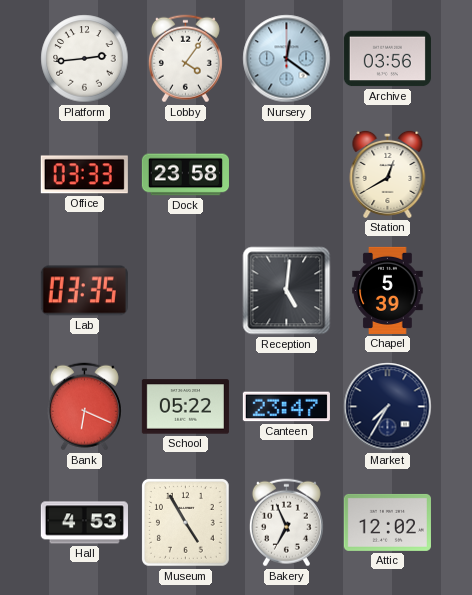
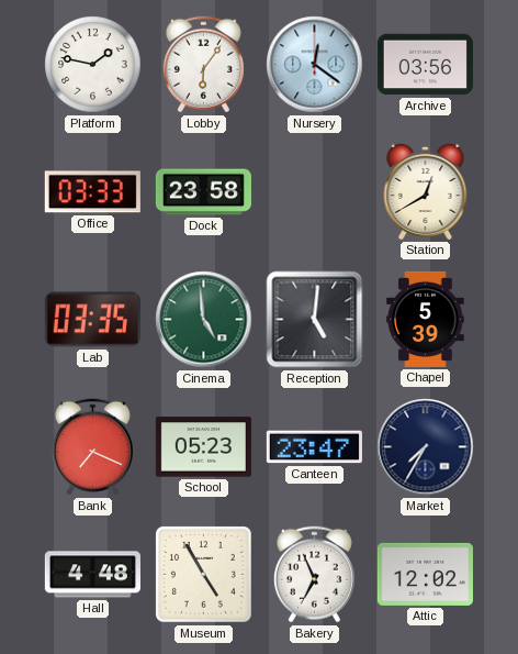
Platform: 2:44 -> 1:47
Lobby: 4:06 -> 6:06
Cinema: none -> 4:59
Bank: 6:19 -> 7:19
School: 05:22 -> 05:23
Hall: 4:53 -> 4:48
